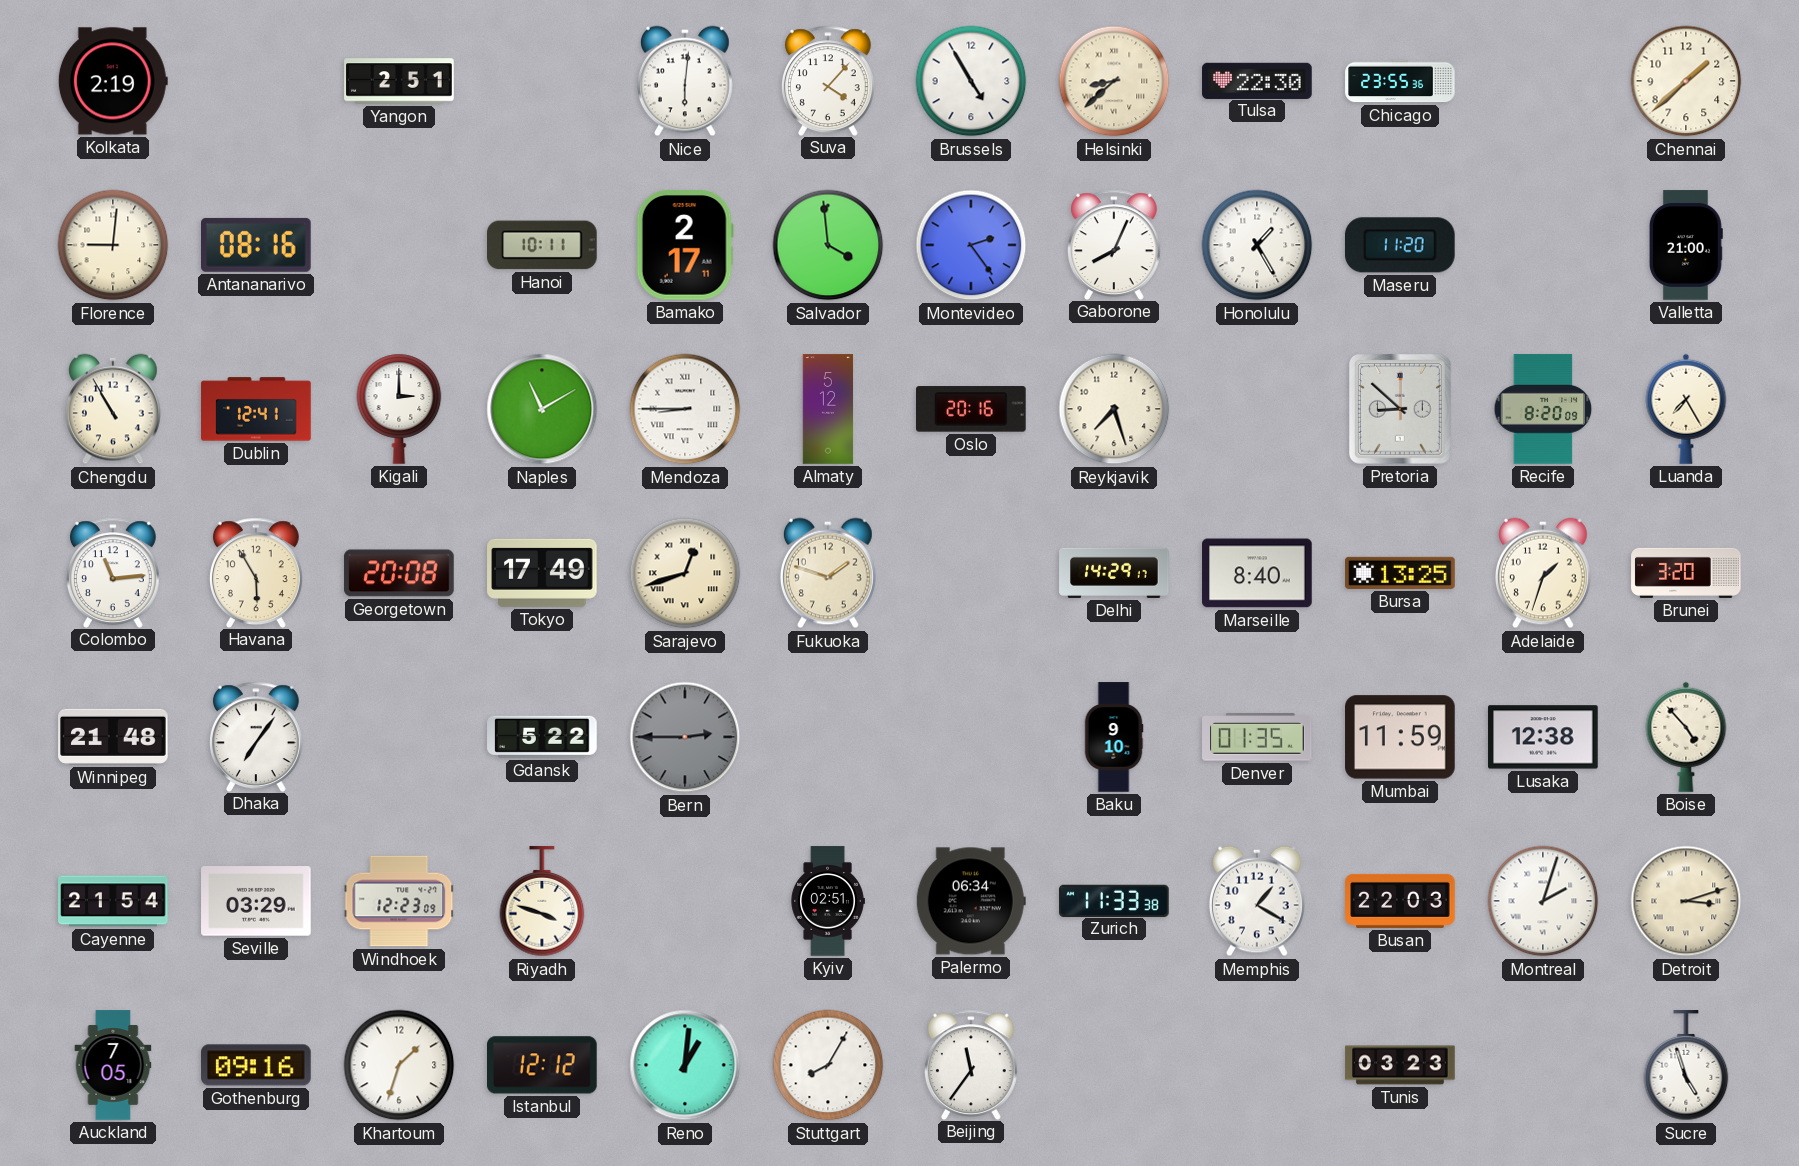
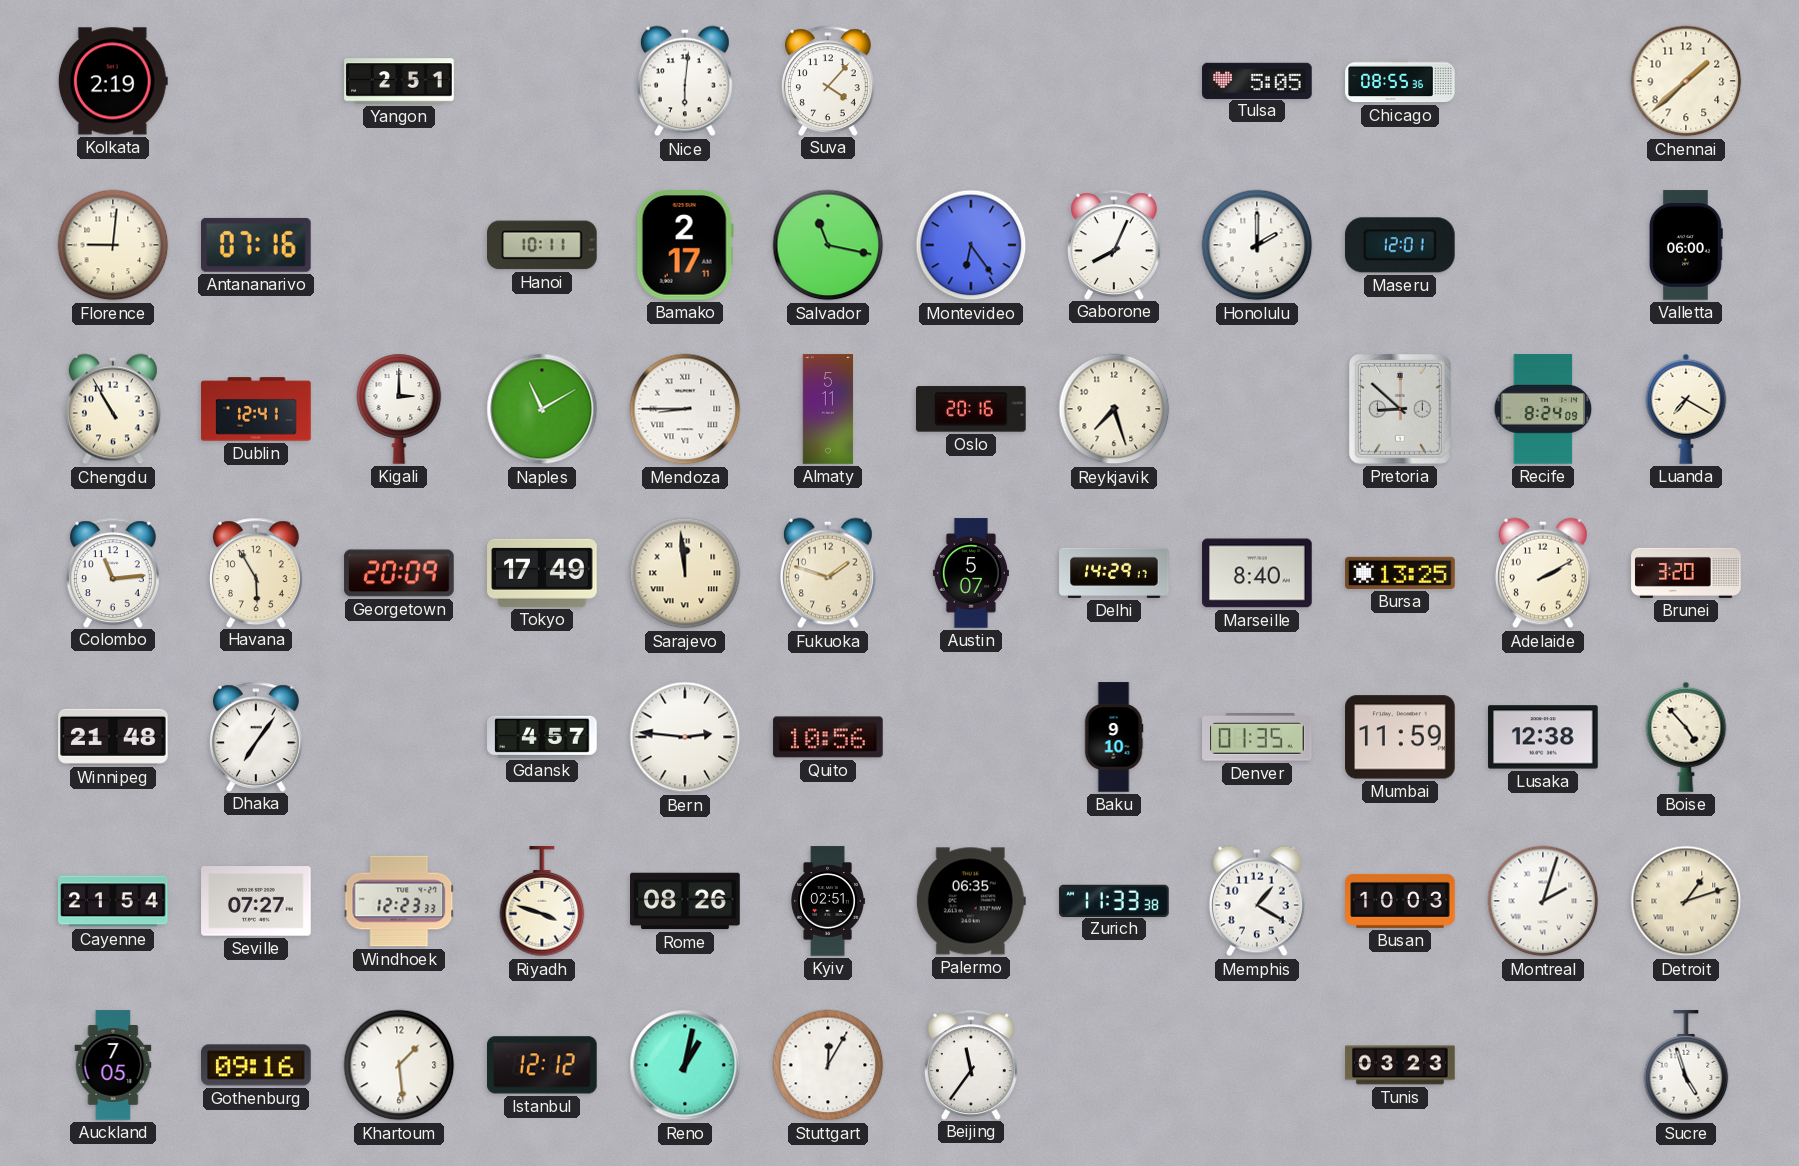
Brussels: 4:55 -> none
Helsinki: 8:38 -> none
Tulsa: 22:30 -> 5:05
Chicago: 23:55 -> 08:55
Antananarivo: 08:16 -> 07:16
Salvador: 3:59 -> 11:17
Montevideo: 2:24 -> 6:24
Honolulu: 1:25 -> 2:00
Maseru: 11:20 -> 12:01
Valletta: 21:00 -> 06:00
Almaty: 5:12 -> 5:11
Recife: 8:20 -> 8:24
Luanda: 7:25 -> 7:20
Georgetown: 20:08 -> 20:09
Sarajevo: 12:42 -> 11:59
Austin: none -> 5:07
Adelaide: 1:33 -> 2:10
Gdansk: 5:22 -> 4:57
Bern: 2:45 -> 2:46
Bern dial: grey -> white
Quito: none -> 10:56
Seville: 03:29 -> 07:27
Windhoek: 12:23:09 -> 12:23:33
Rome: none -> 08:26
Palermo: 06:34 -> 06:35
Busan: 22:03 -> 10:03
Detroit: 3:12 -> 1:12
Khartoum: 1:33 -> 1:29
Reno: 1:01 -> 1:02
Stuttgart: 8:05 -> 12:05
